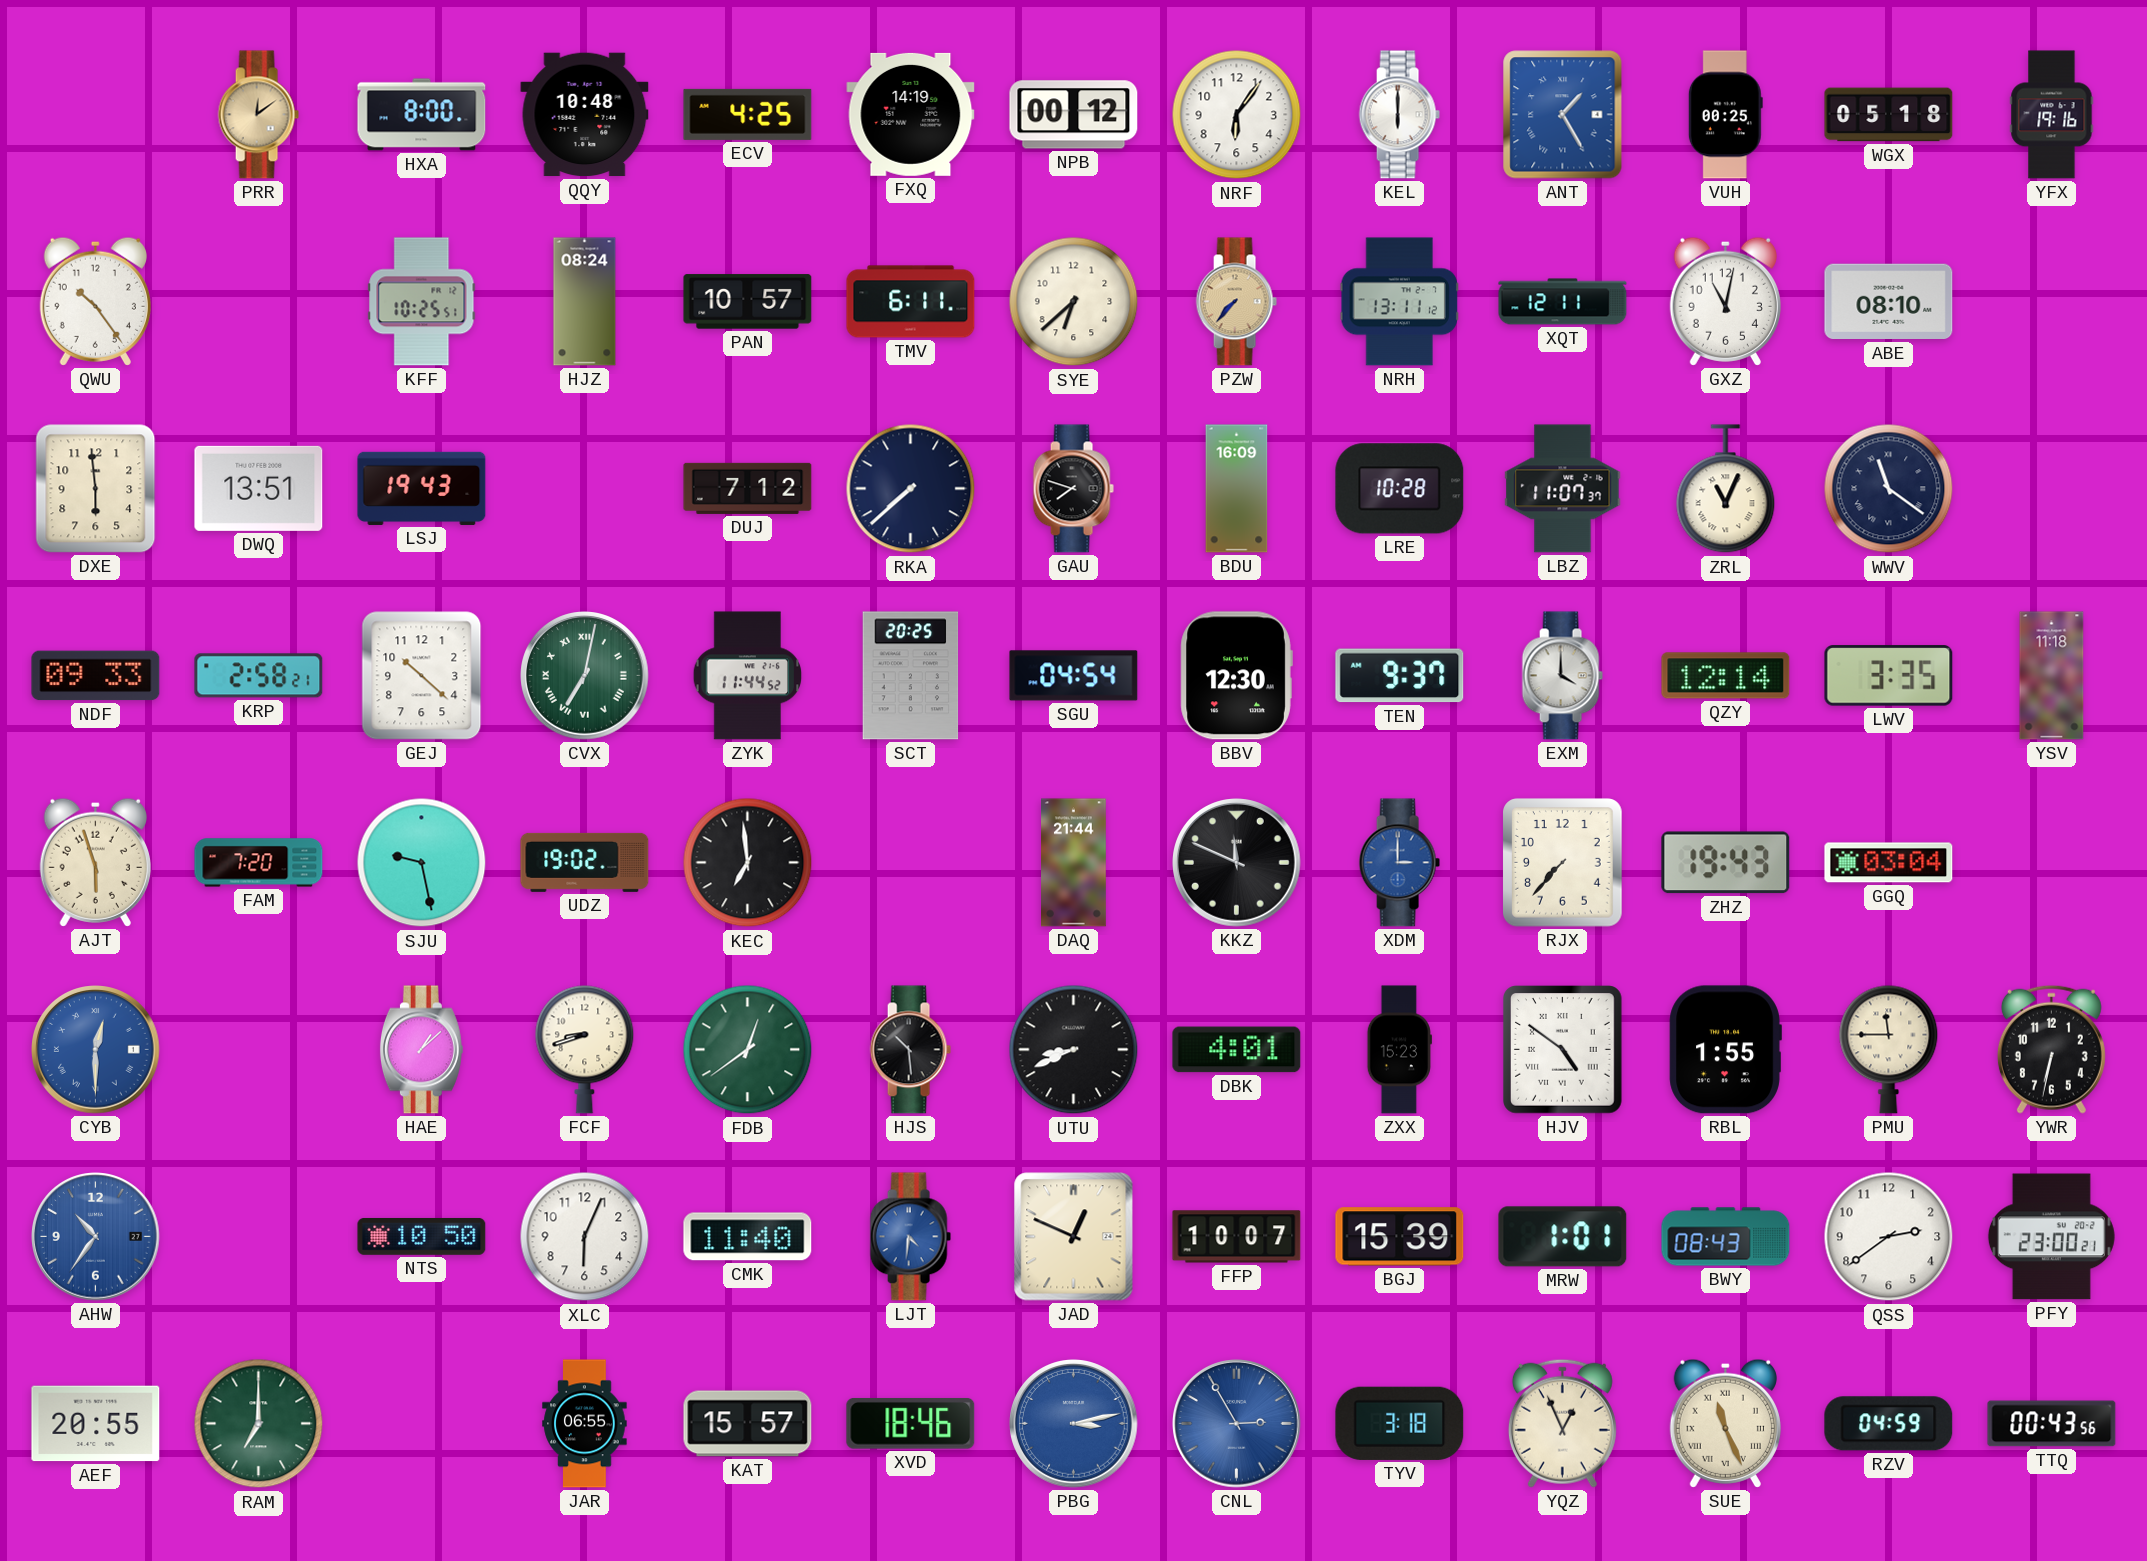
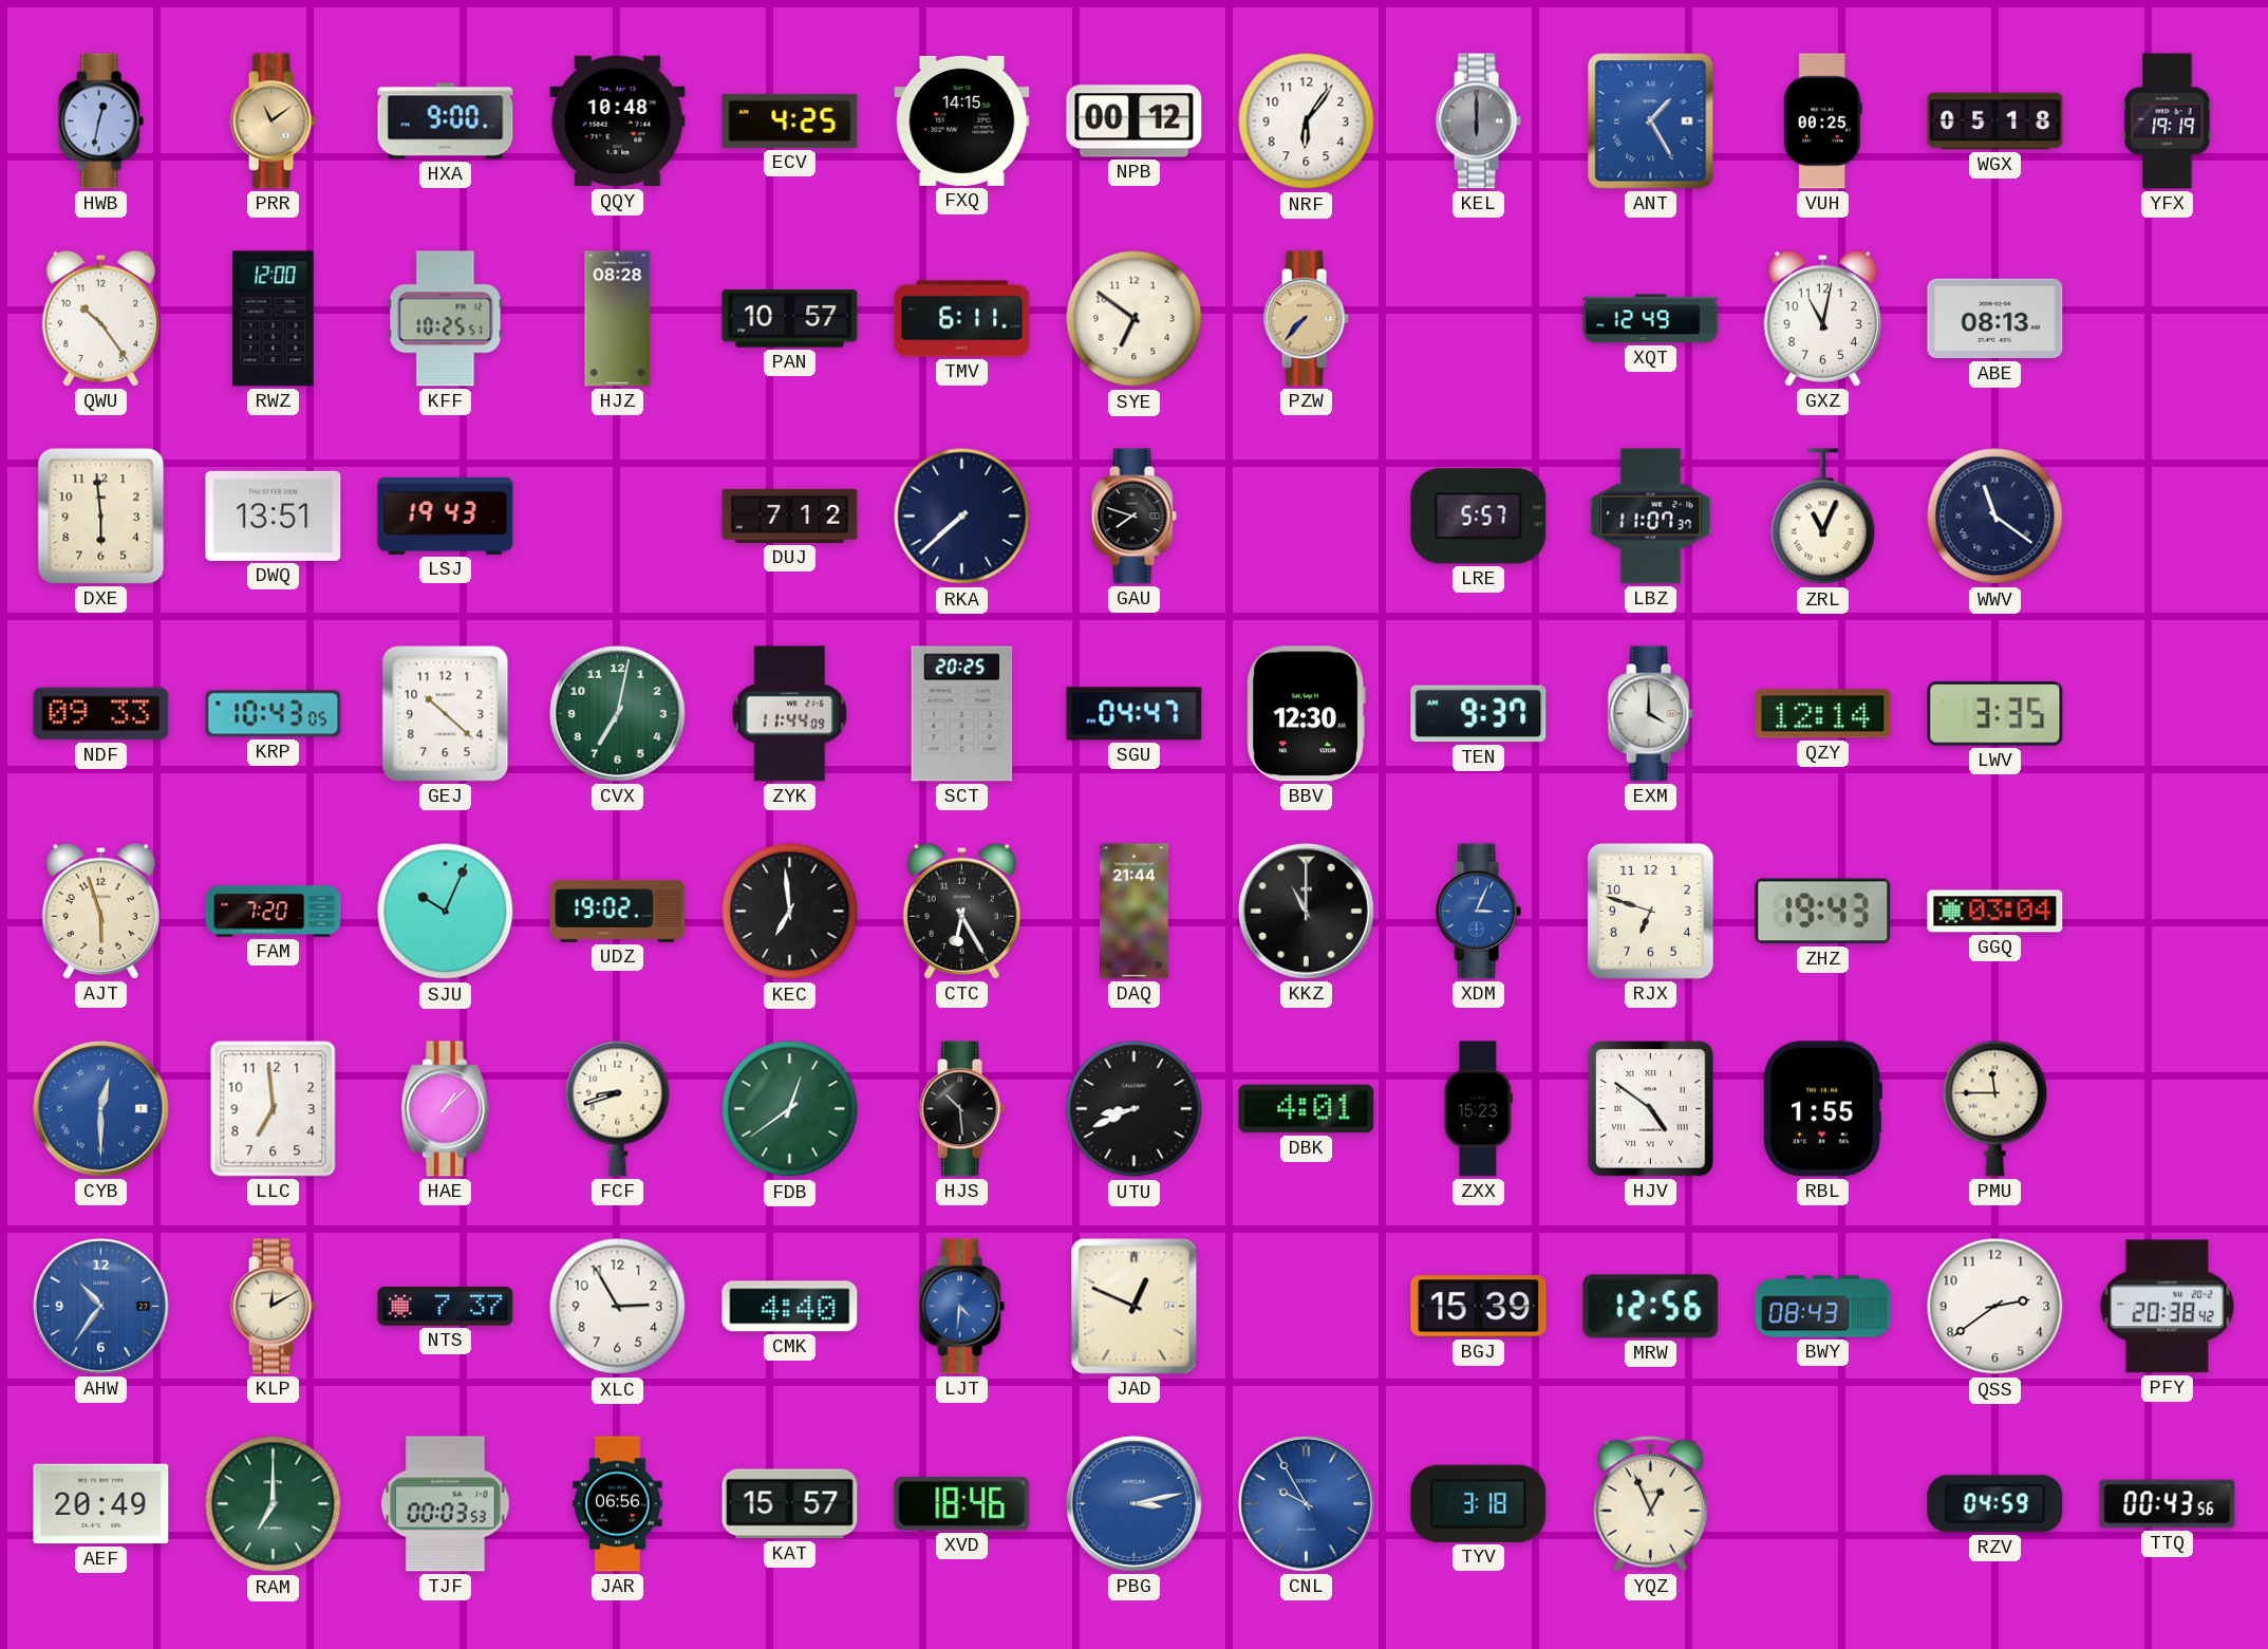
HWB: none -> 12:32
PRR: 12:09 -> 11:09
HXA: 8:00 -> 9:00
FXQ: 14:19 -> 14:15
KEL dial: white -> grey
YFX: 19:16 -> 19:19
RWZ: none -> 12:00
HJZ: 08:24 -> 08:28
SYE: 6:38 -> 6:51
NRH: 13:11 -> none
XQT: 12:11 -> 12:49
ABE: 08:10 -> 08:13
BDU: 16:09 -> none
LRE: 10:28 -> 5:57
KRP: 2:58 -> 10:43
CVX numerals: Roman -> Arabic
ZYK: 11:44:52 -> 11:44:09
SGU: 04:54 -> 04:47
YSV: 11:18 -> none
SJU: 9:28 -> 10:04
CTC: none -> 6:25
KKZ: 11:49 -> 11:00
XDM: 3:00 -> 3:04
RJX: 7:37 -> 6:48
LLC: none -> 6:59
YWR: 6:32 -> none
KLP: none -> 12:10
NTS: 10:50 -> 7:37
XLC: 6:04 -> 2:55
CMK: 11:40 -> 4:40
FFP: 10:07 -> none
MRW: 1:01 -> 12:56
PFY: 23:00 -> 20:38
AEF: 20:55 -> 20:49
TJF: none -> 00:03
JAR: 06:55 -> 06:56
CNL: 2:55 -> 9:55
SUE: 11:26 -> none
